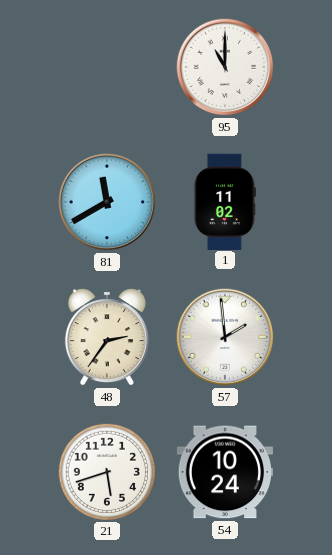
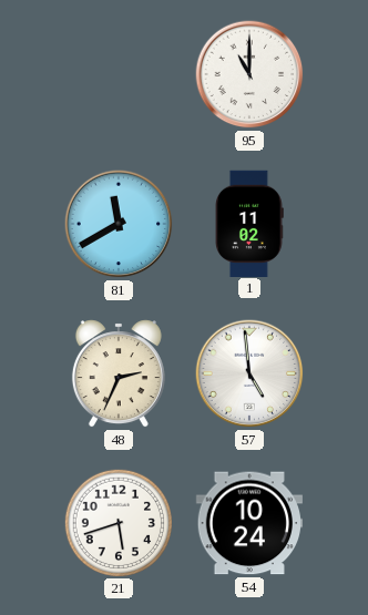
48: 2:36 -> 2:34
57: 1:59 -> 4:59
